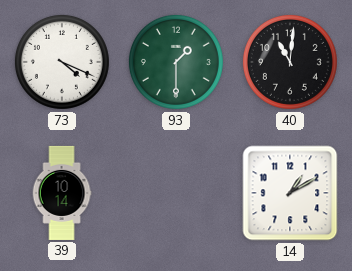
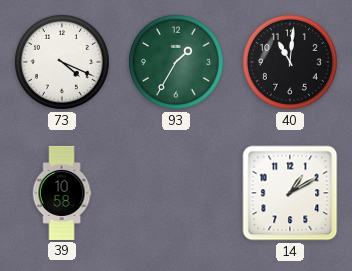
93: 1:30 -> 1:35
39: 10:14 -> 10:58
